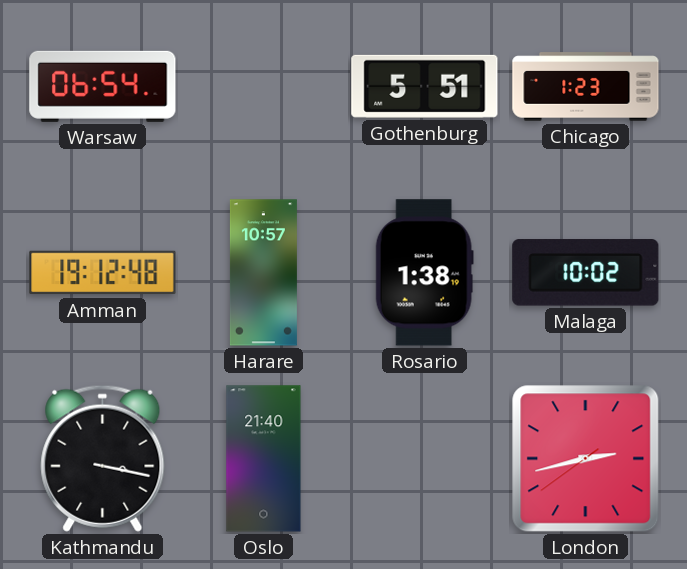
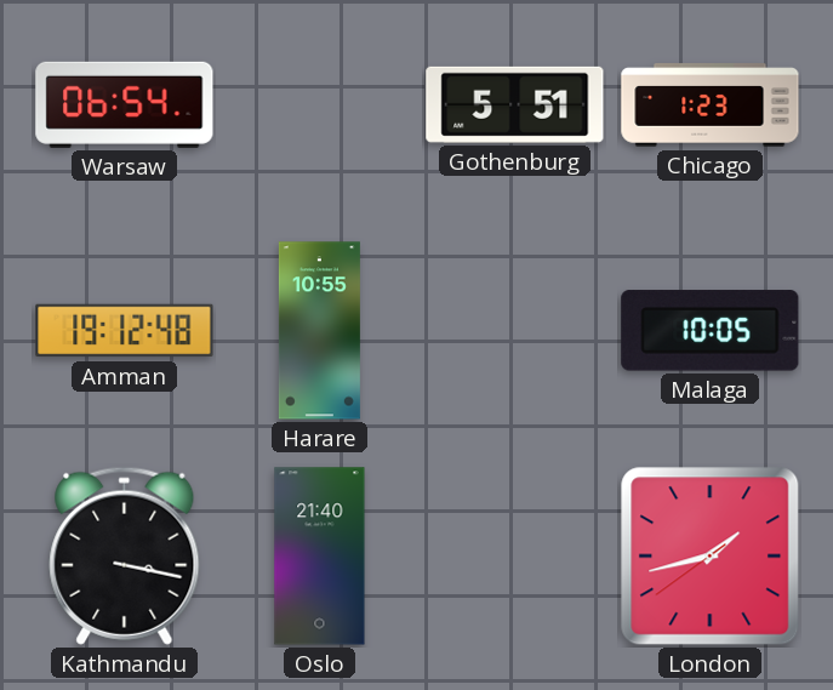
Harare: 10:57 -> 10:55
Rosario: 1:38 -> none
Malaga: 10:02 -> 10:05
London: 2:42 -> 1:42
